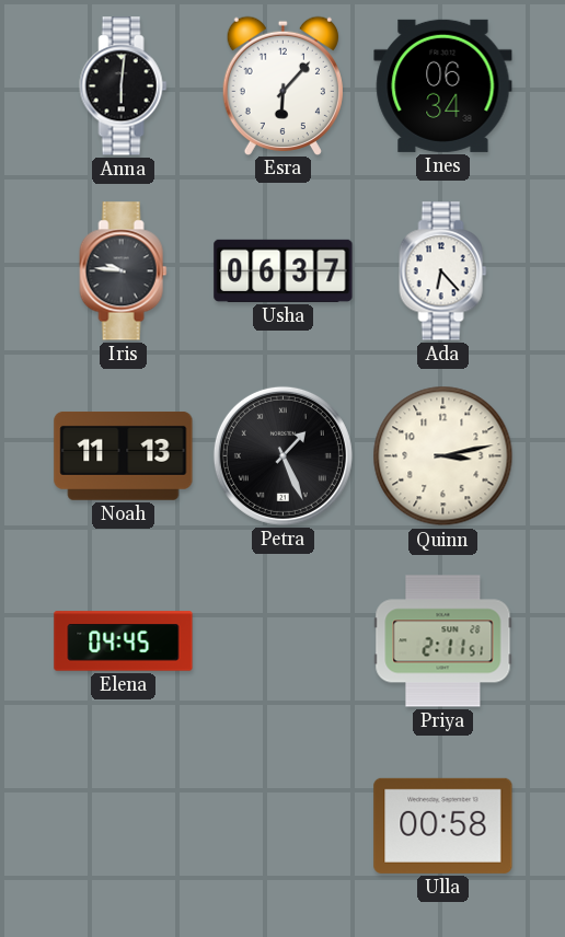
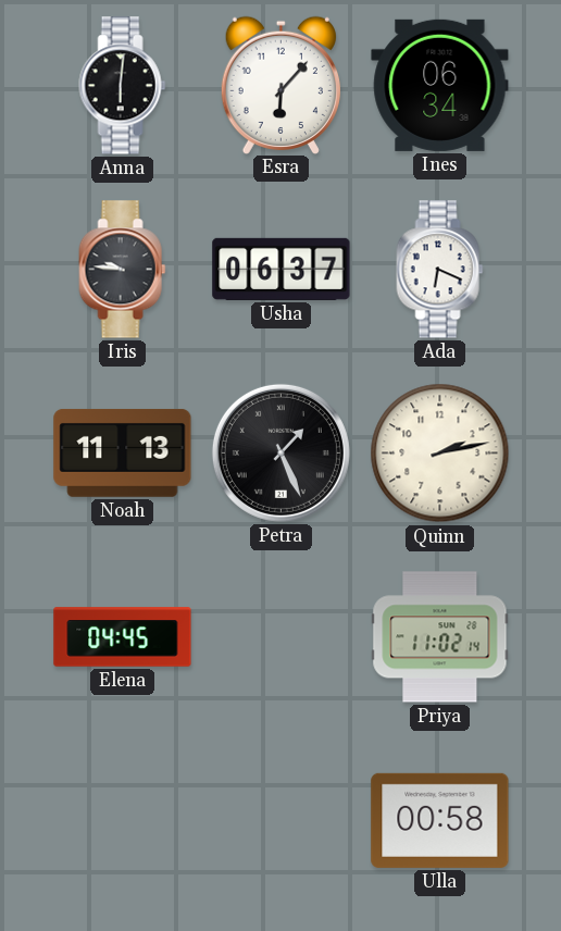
Ada: 6:23 -> 6:19
Quinn: 3:13 -> 2:13
Priya: 2:11 -> 11:02
